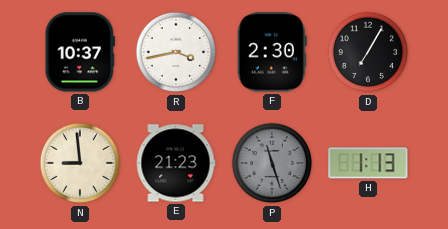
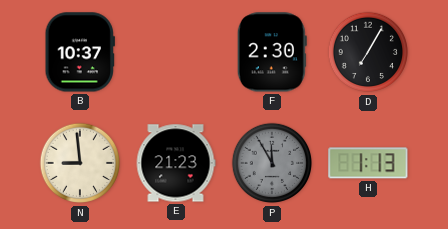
R: 3:43 -> none
P: 11:27 -> 11:55
